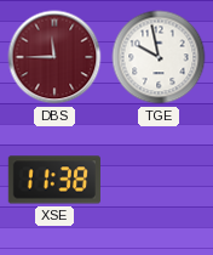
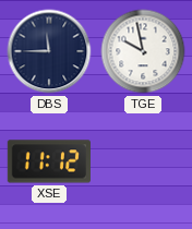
DBS dial: burgundy -> navy
XSE: 11:38 -> 11:12
